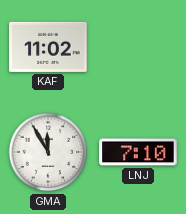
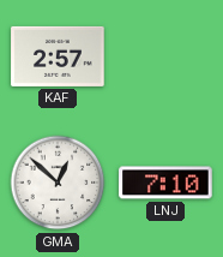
KAF: 11:02 -> 2:57
GMA: 11:55 -> 12:52
